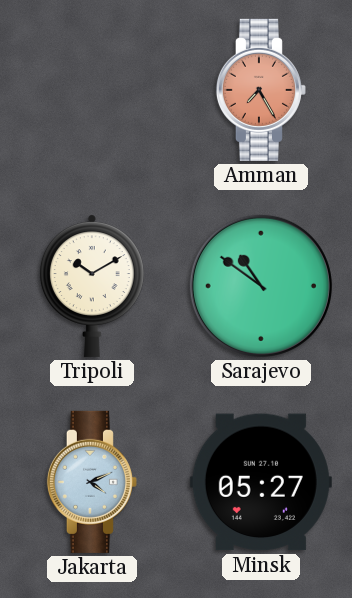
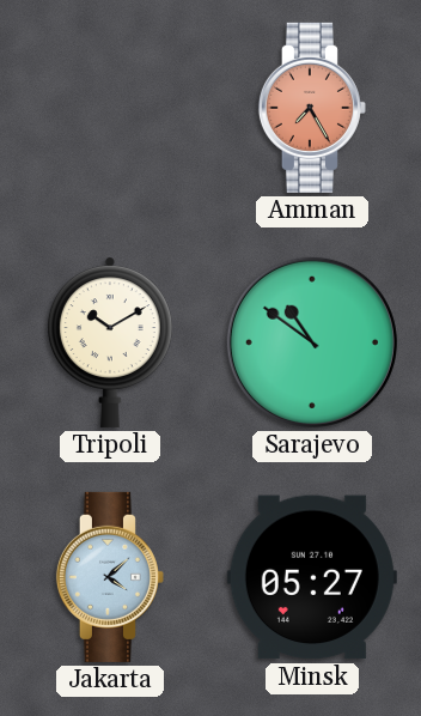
Jakarta: 4:11 -> 4:08
